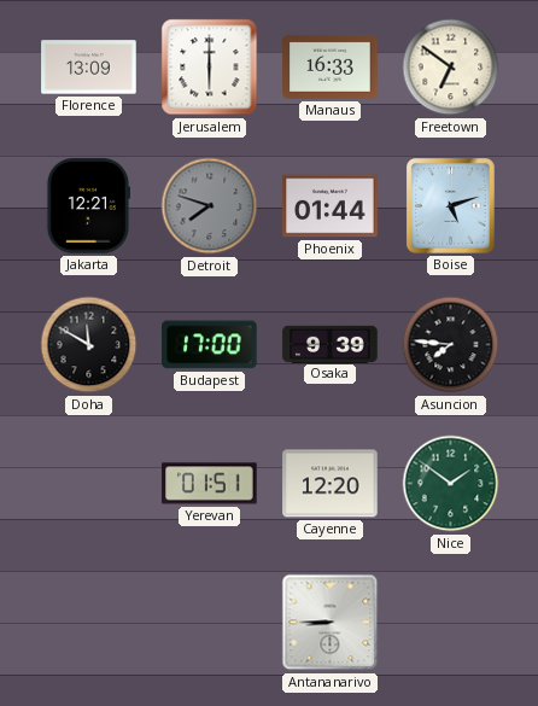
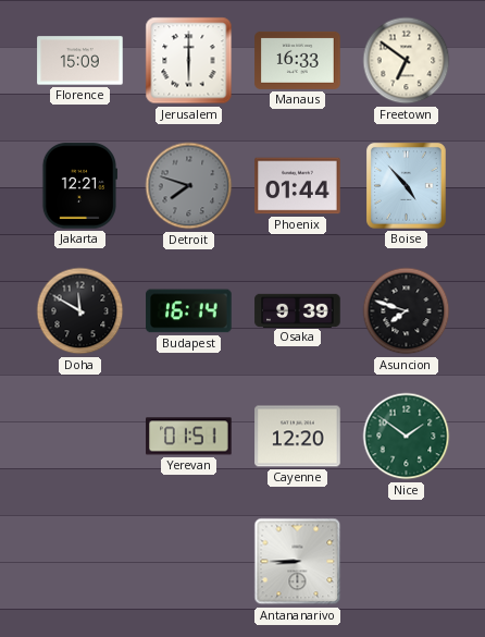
Florence: 13:09 -> 15:09
Boise: 5:12 -> 4:53
Budapest: 17:00 -> 16:14
Asuncion: 7:46 -> 7:48
